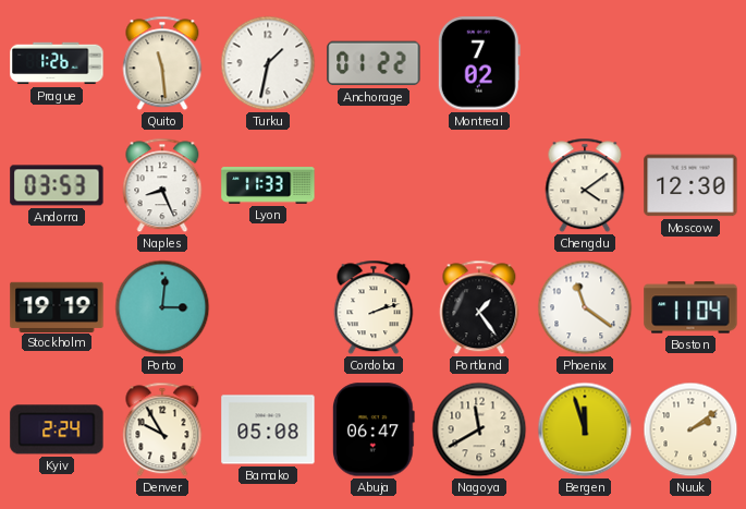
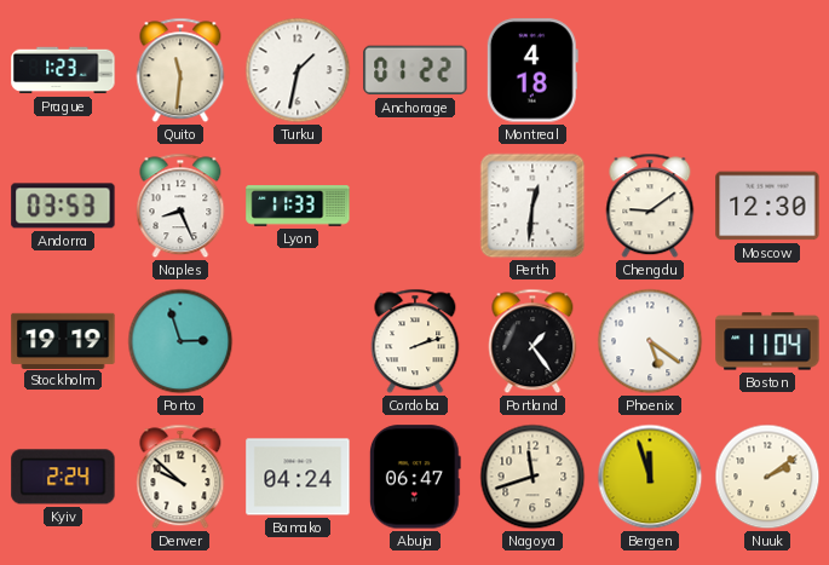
Prague: 1:26 -> 1:23
Quito: 11:29 -> 11:31
Montreal: 7:02 -> 4:18
Perth: none -> 12:31
Chengdu: 4:09 -> 9:09
Porto: 3:01 -> 2:57
Phoenix: 11:21 -> 5:21
Denver: 9:55 -> 9:52
Bamako: 05:08 -> 04:24
Nagoya: 11:40 -> 11:42
